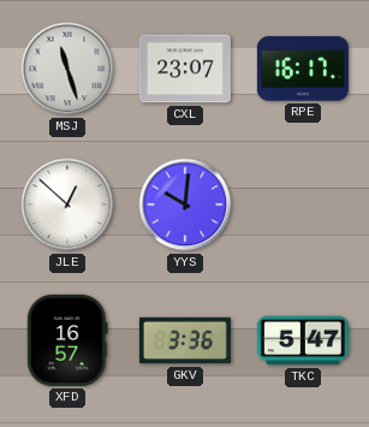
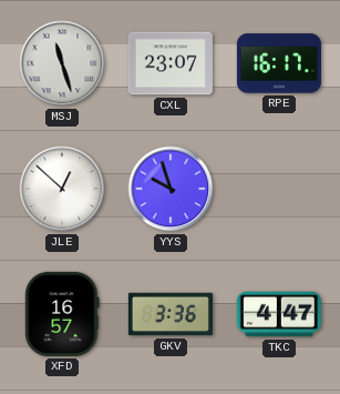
YYS: 10:01 -> 9:57
TKC: 5:47 -> 4:47
